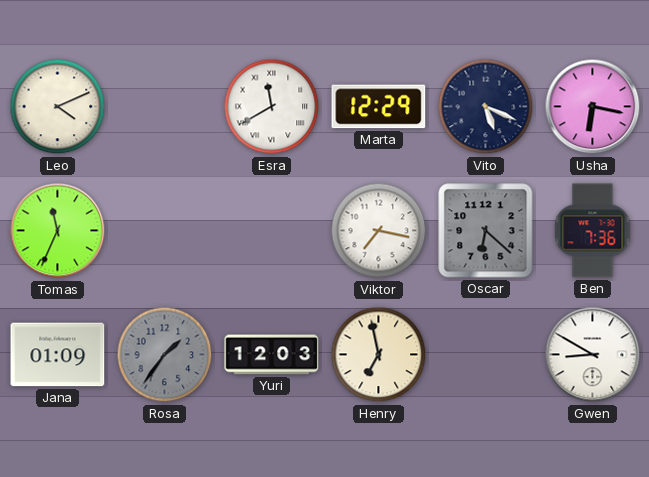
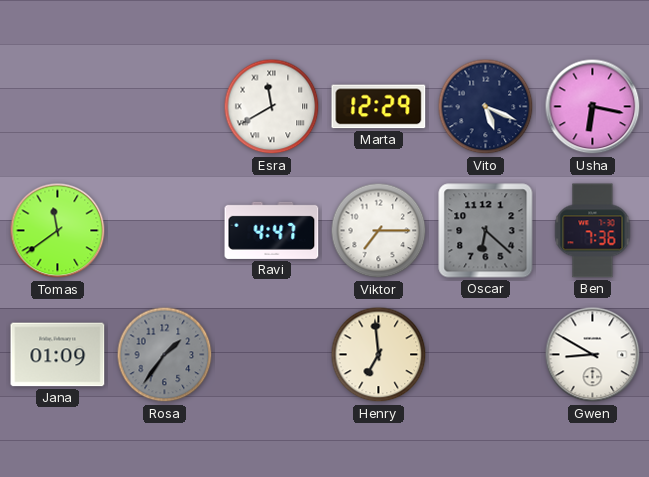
Leo: 4:11 -> none
Tomas: 11:34 -> 11:39
Ravi: none -> 4:47
Viktor: 7:17 -> 7:15
Yuri: 12:03 -> none
Henry: 6:58 -> 6:59
